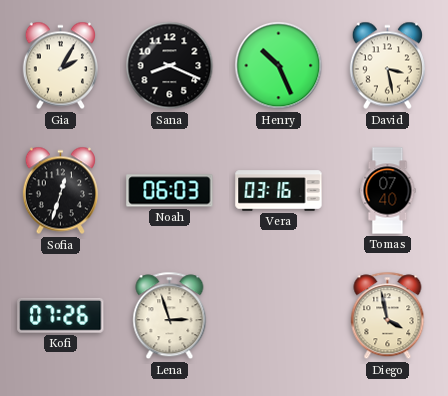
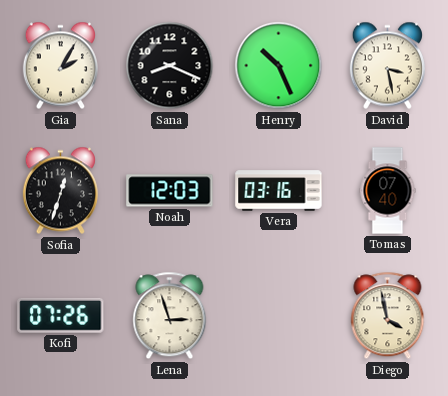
Noah: 06:03 -> 12:03
